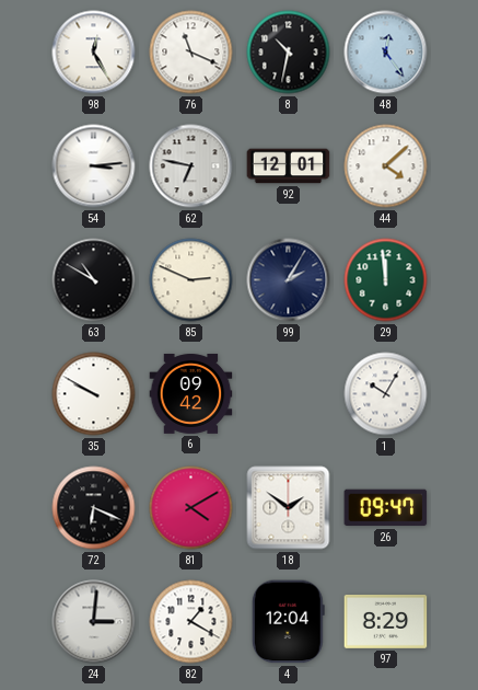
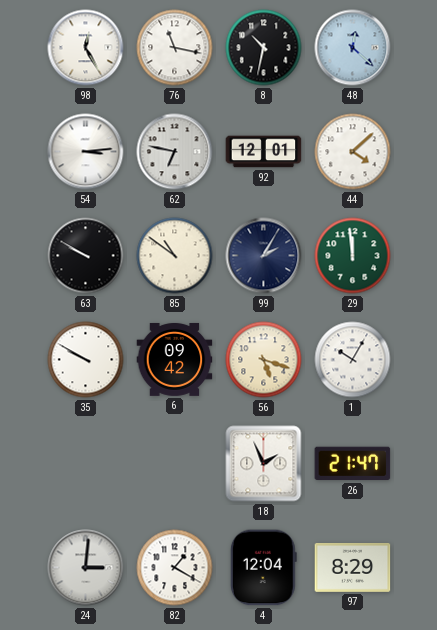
76: 11:19 -> 11:17
48: 12:24 -> 12:22
63: 10:50 -> 9:50
85: 2:49 -> 10:51
56: none -> 5:18
72: 6:19 -> none
81: 4:10 -> none
18: 1:51 -> 1:56
26: 09:47 -> 21:47
